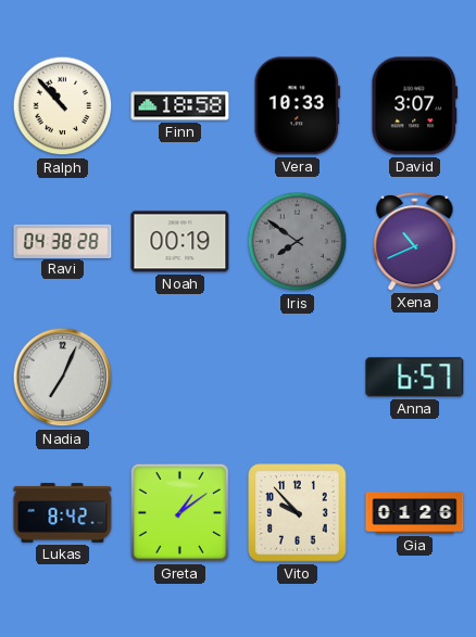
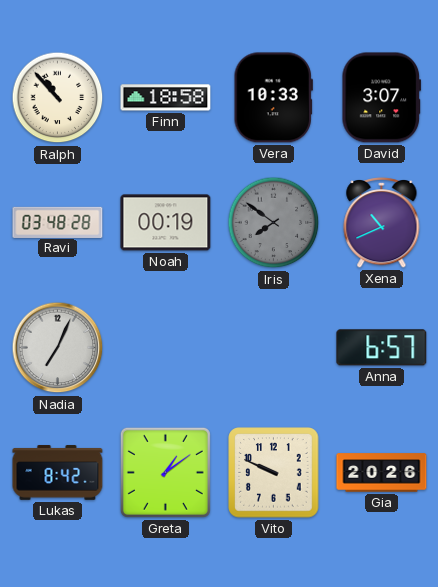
Ravi: 04:38 -> 03:48
Vito: 9:53 -> 9:49
Gia: 01:26 -> 20:26
